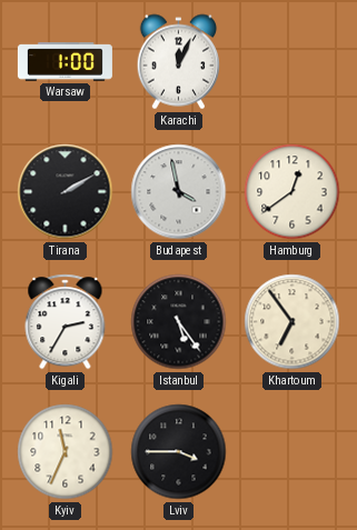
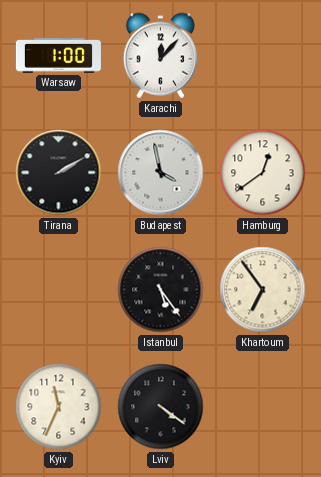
Karachi: 12:04 -> 12:07
Kigali: 2:35 -> none
Lviv: 3:45 -> 4:21
